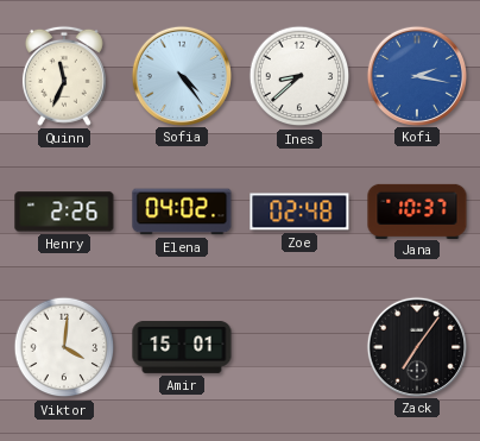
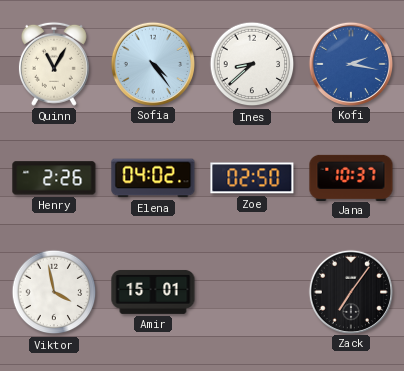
Quinn: 11:34 -> 11:05
Zoe: 02:48 -> 02:50
Viktor: 4:01 -> 3:58
